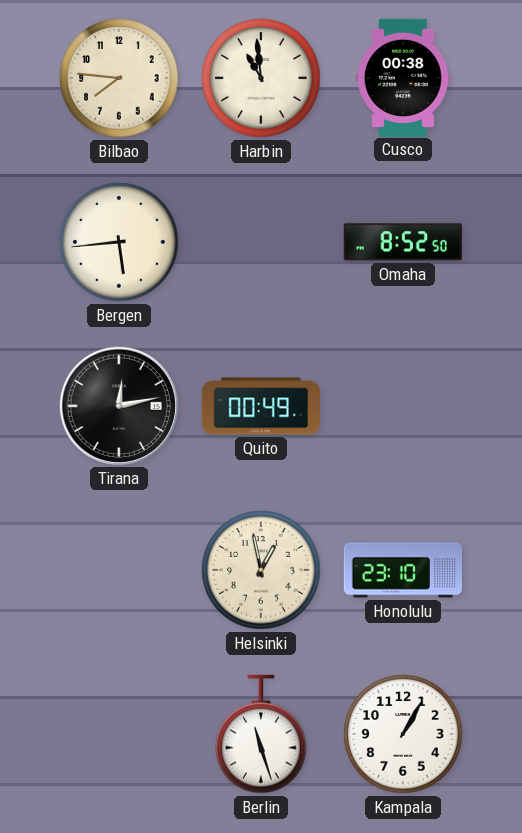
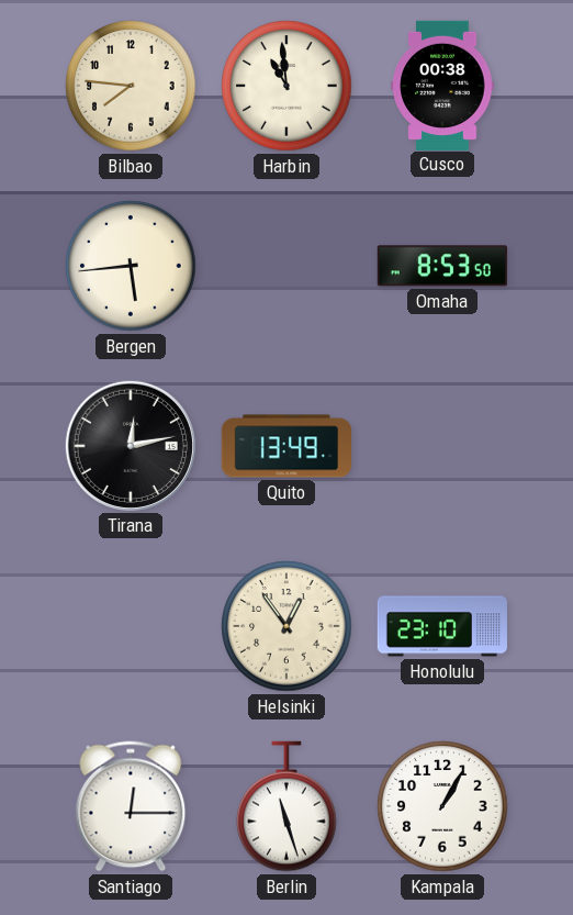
Omaha: 8:52 -> 8:53
Quito: 00:49 -> 13:49
Helsinki: 12:58 -> 12:54
Santiago: none -> 12:15
